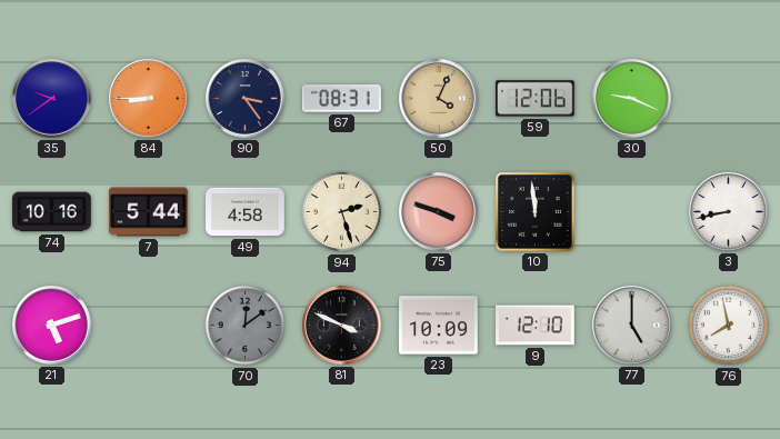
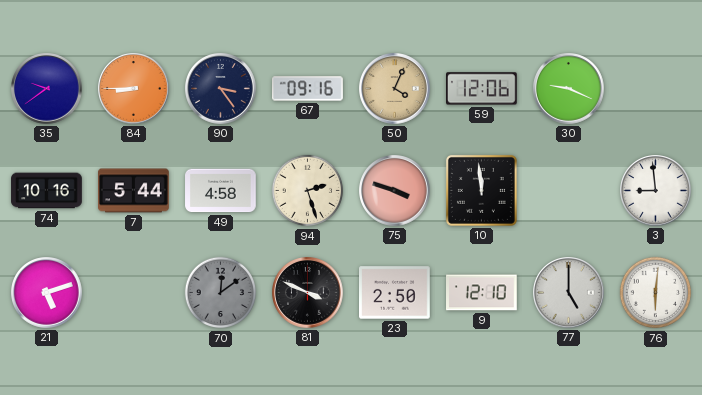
67: 08:31 -> 09:16
3: 8:43 -> 8:59
23: 10:09 -> 2:50
76: 7:58 -> 6:01
